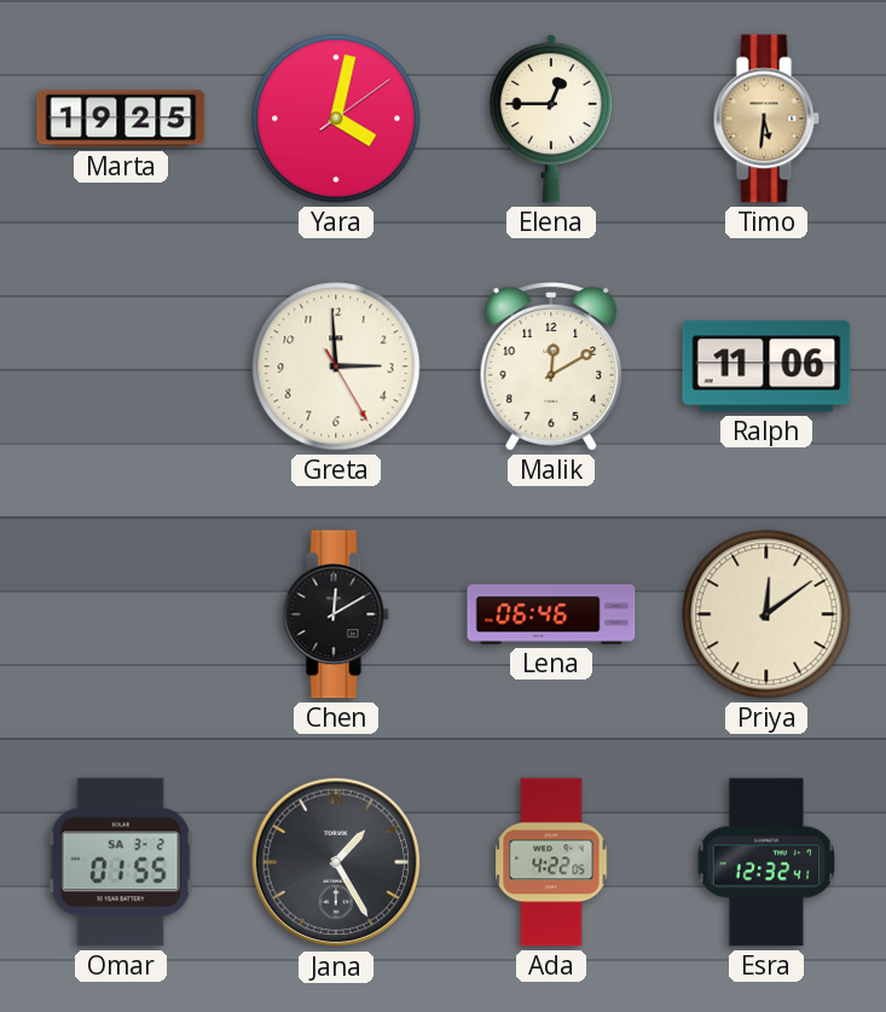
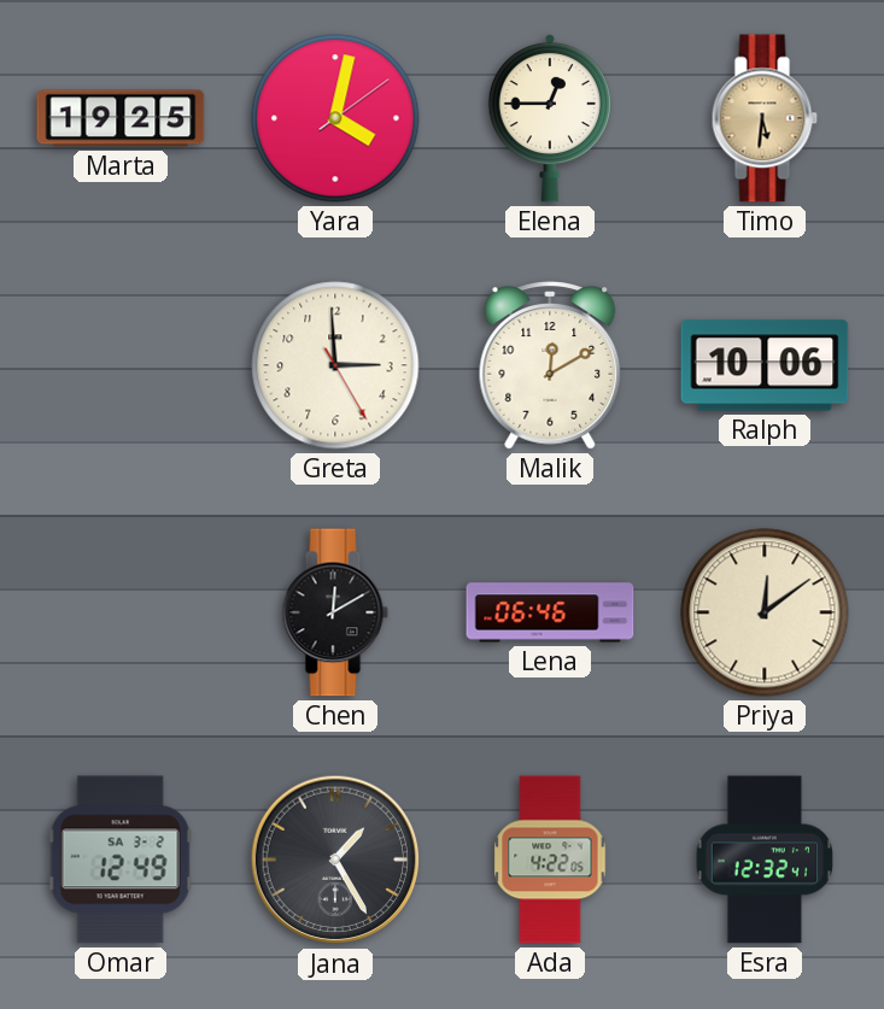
Ralph: 11:06 -> 10:06
Omar: 01:55 -> 12:49
